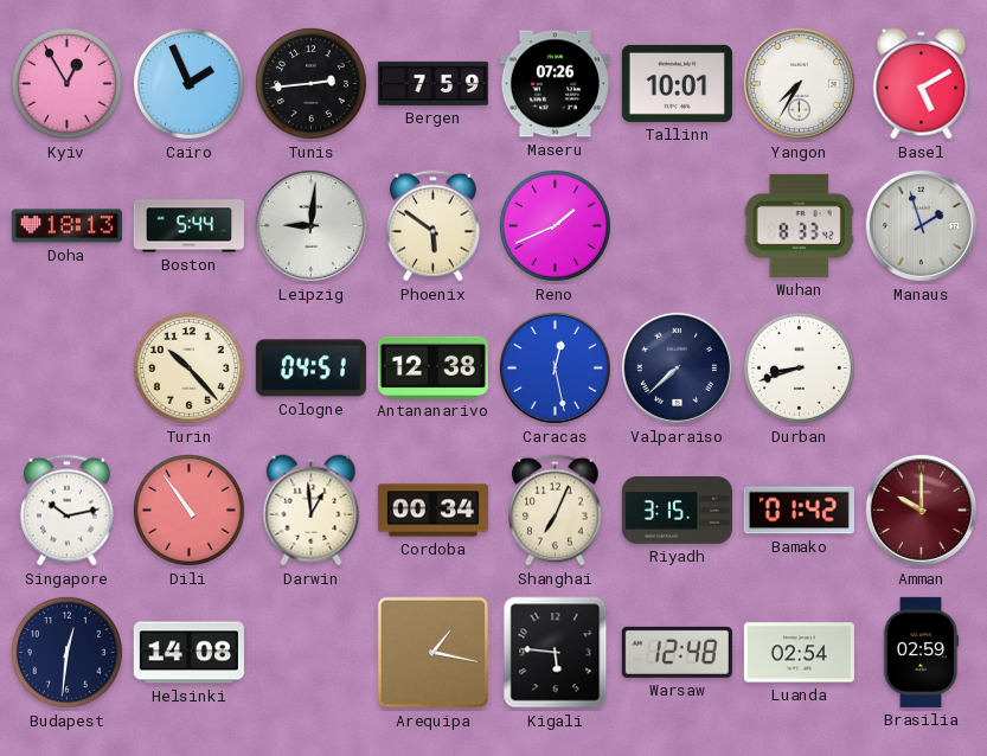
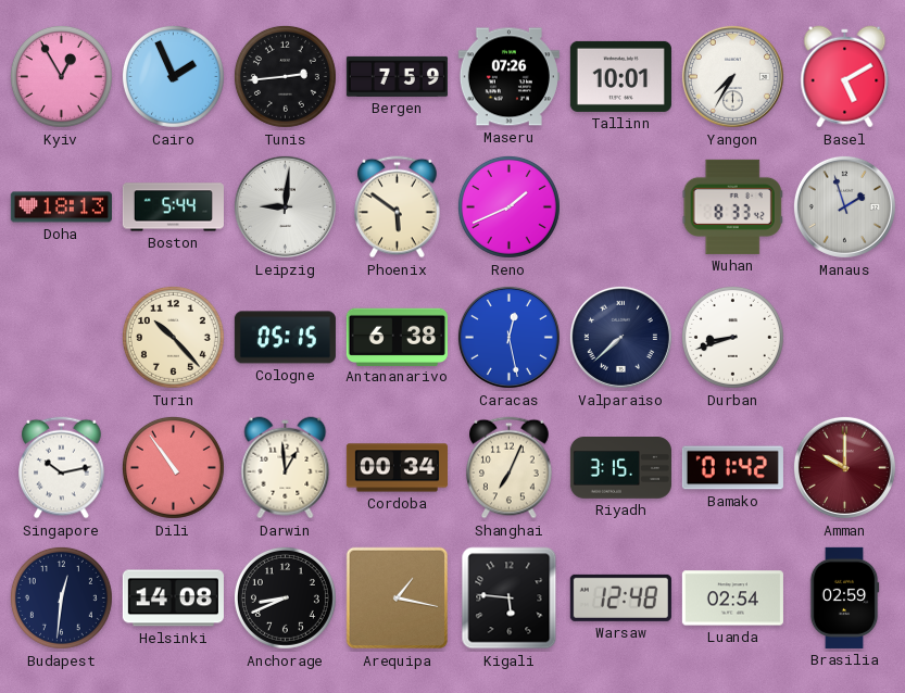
Cologne: 04:51 -> 05:15
Antananarivo: 12:38 -> 6:38
Anchorage: none -> 8:41
